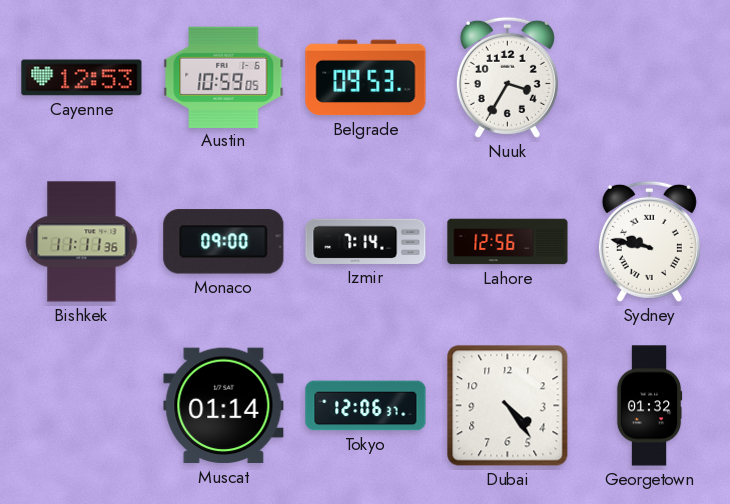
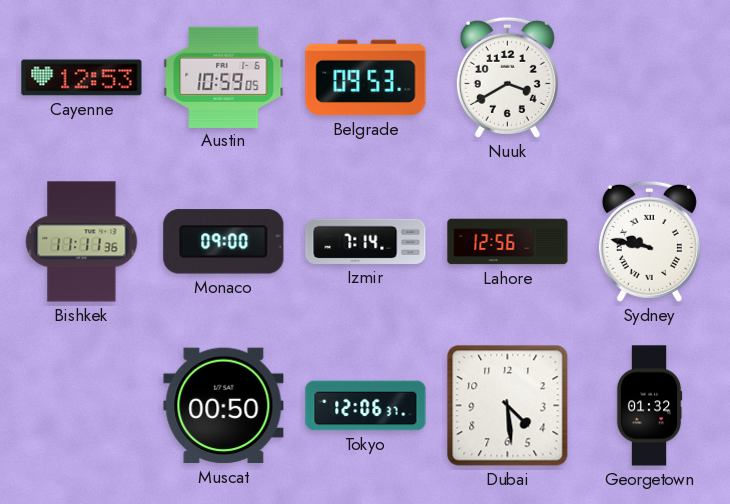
Nuuk: 3:35 -> 3:40
Muscat: 01:14 -> 00:50
Dubai: 4:24 -> 4:29
